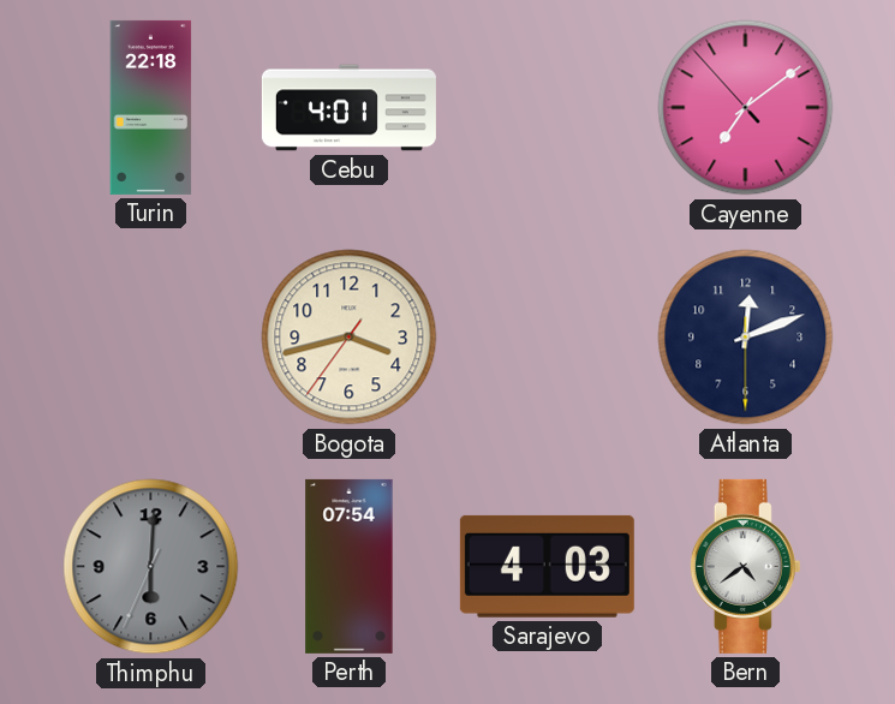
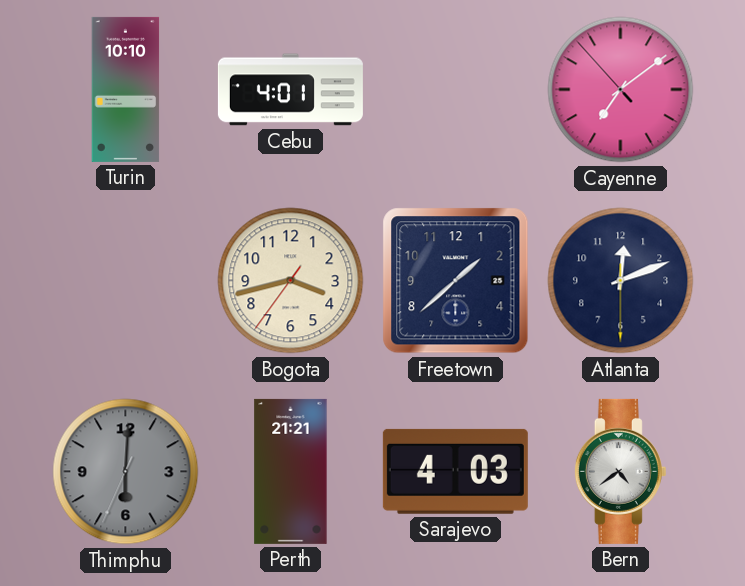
Turin: 22:18 -> 10:10
Freetown: none -> 1:38
Perth: 07:54 -> 21:21
